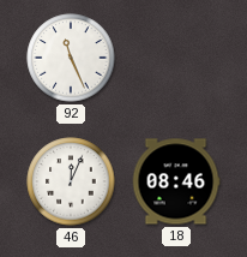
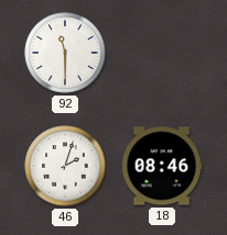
92: 11:26 -> 11:30
46: 12:04 -> 2:03
